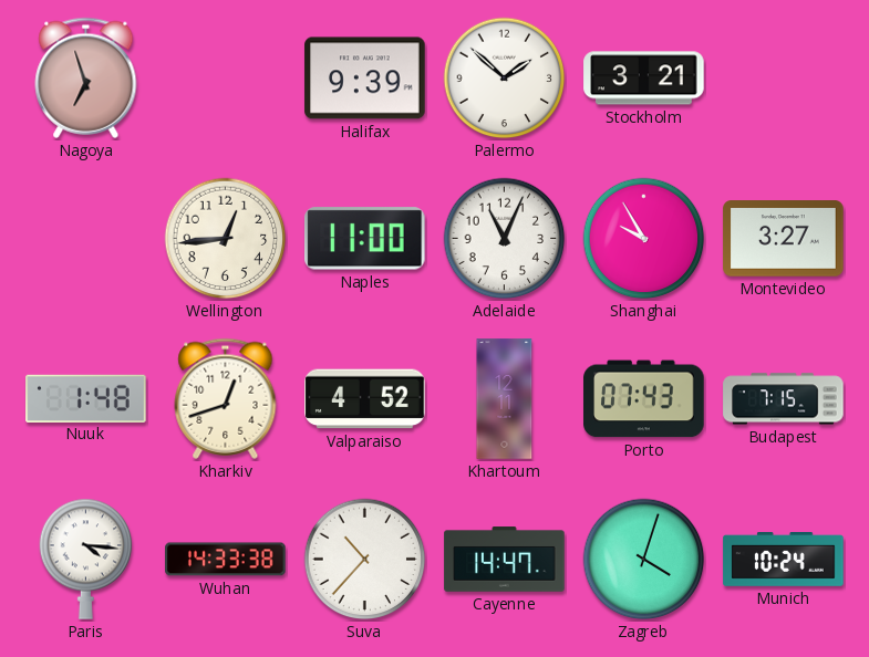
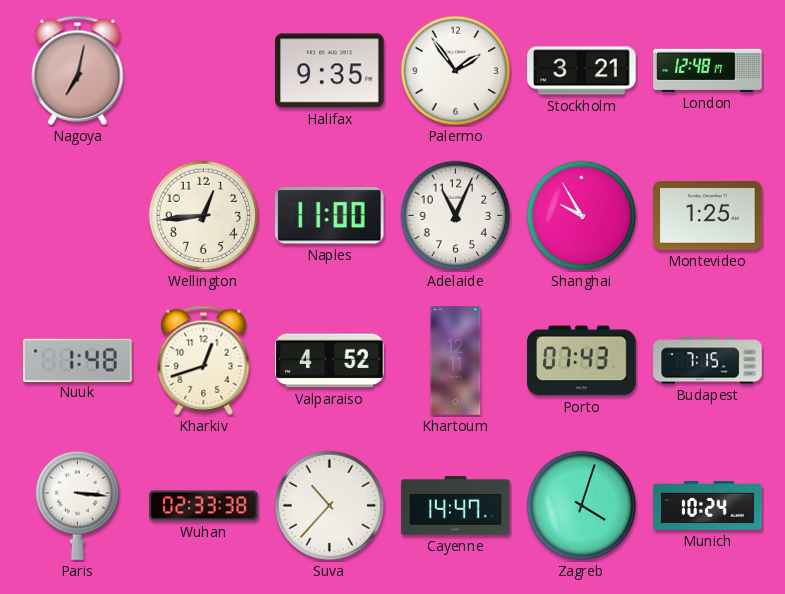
Nagoya: 6:57 -> 7:02
Halifax: 9:39 -> 9:35
Palermo: 1:52 -> 1:54
London: none -> 12:48
Montevideo: 3:27 -> 1:25
Paris: 4:16 -> 3:16
Wuhan: 14:33 -> 02:33
